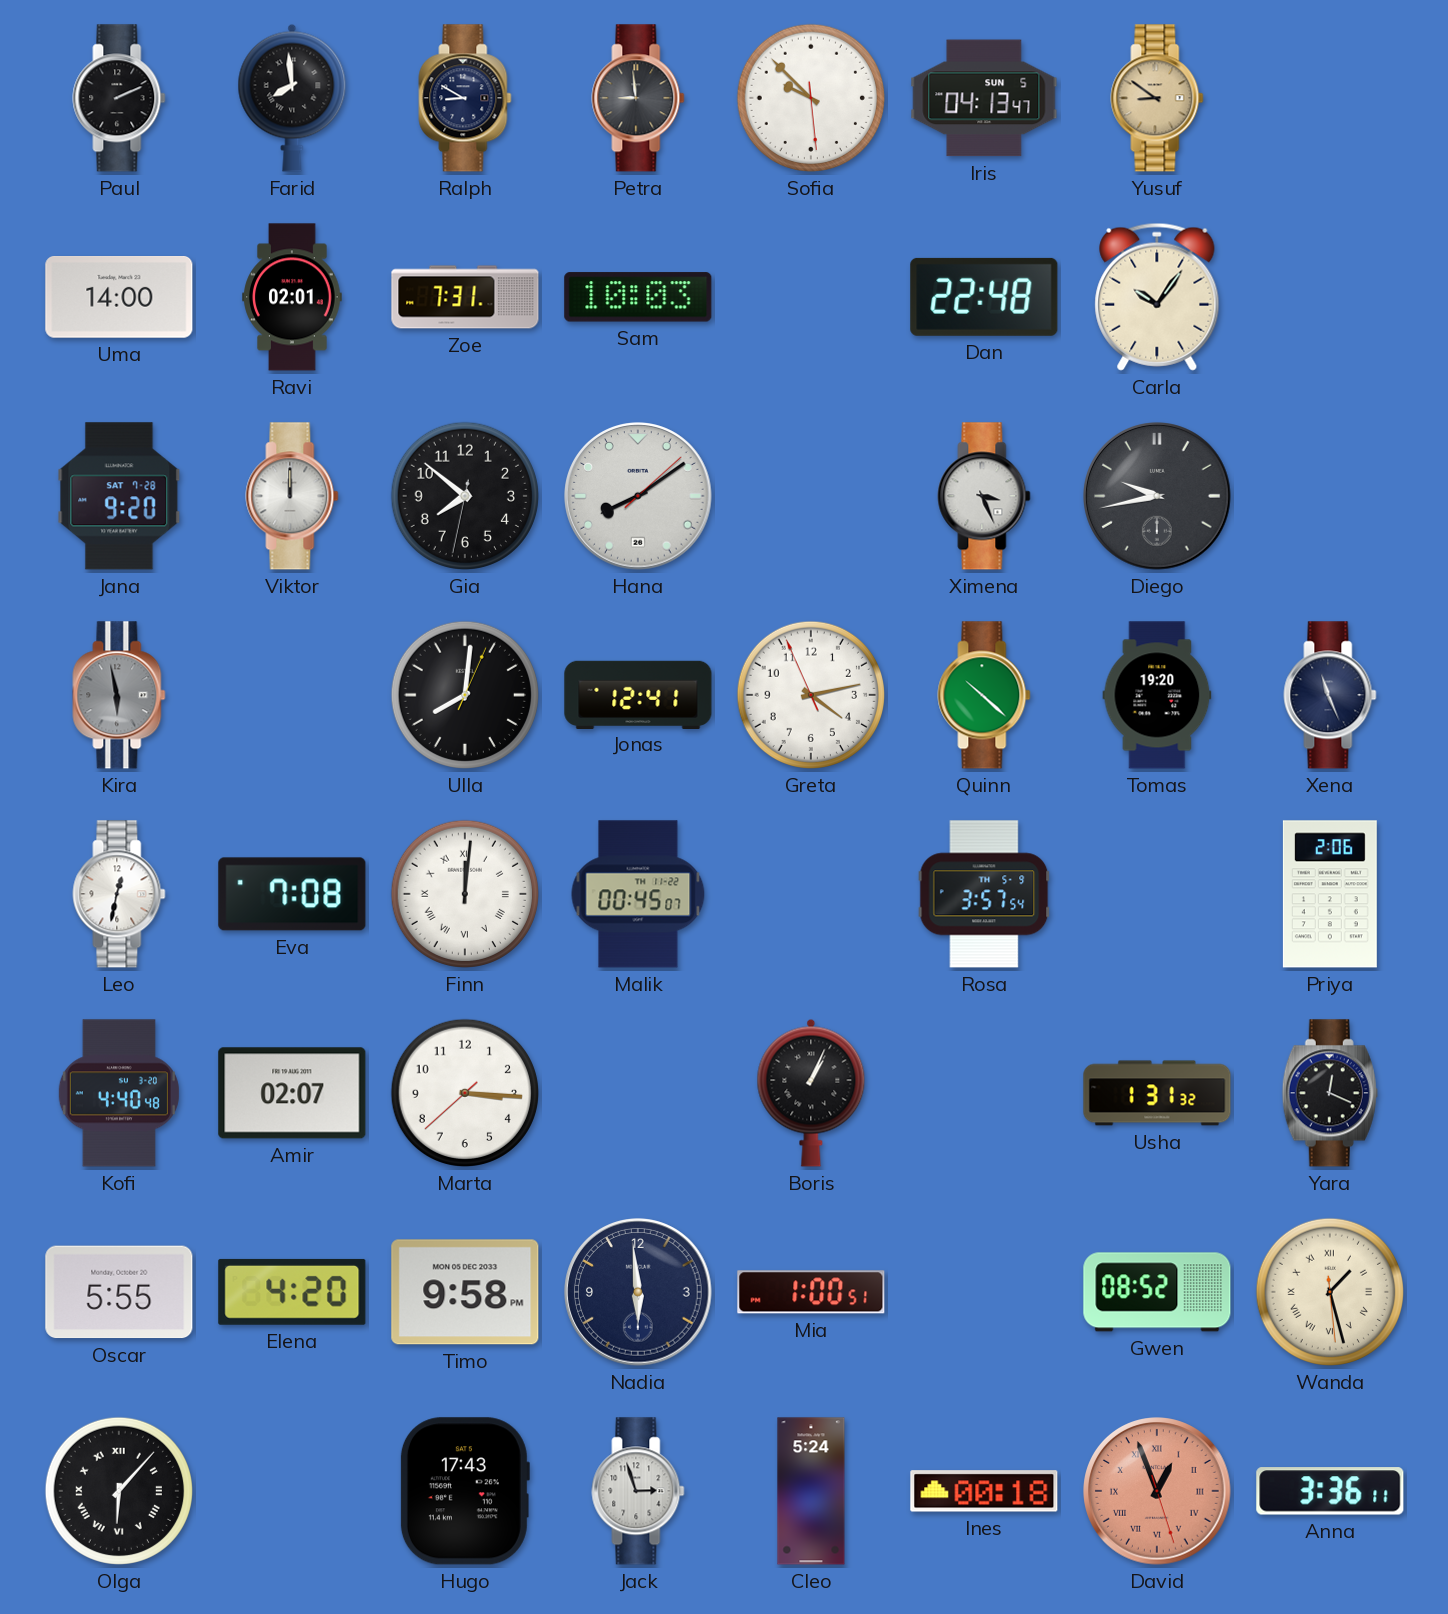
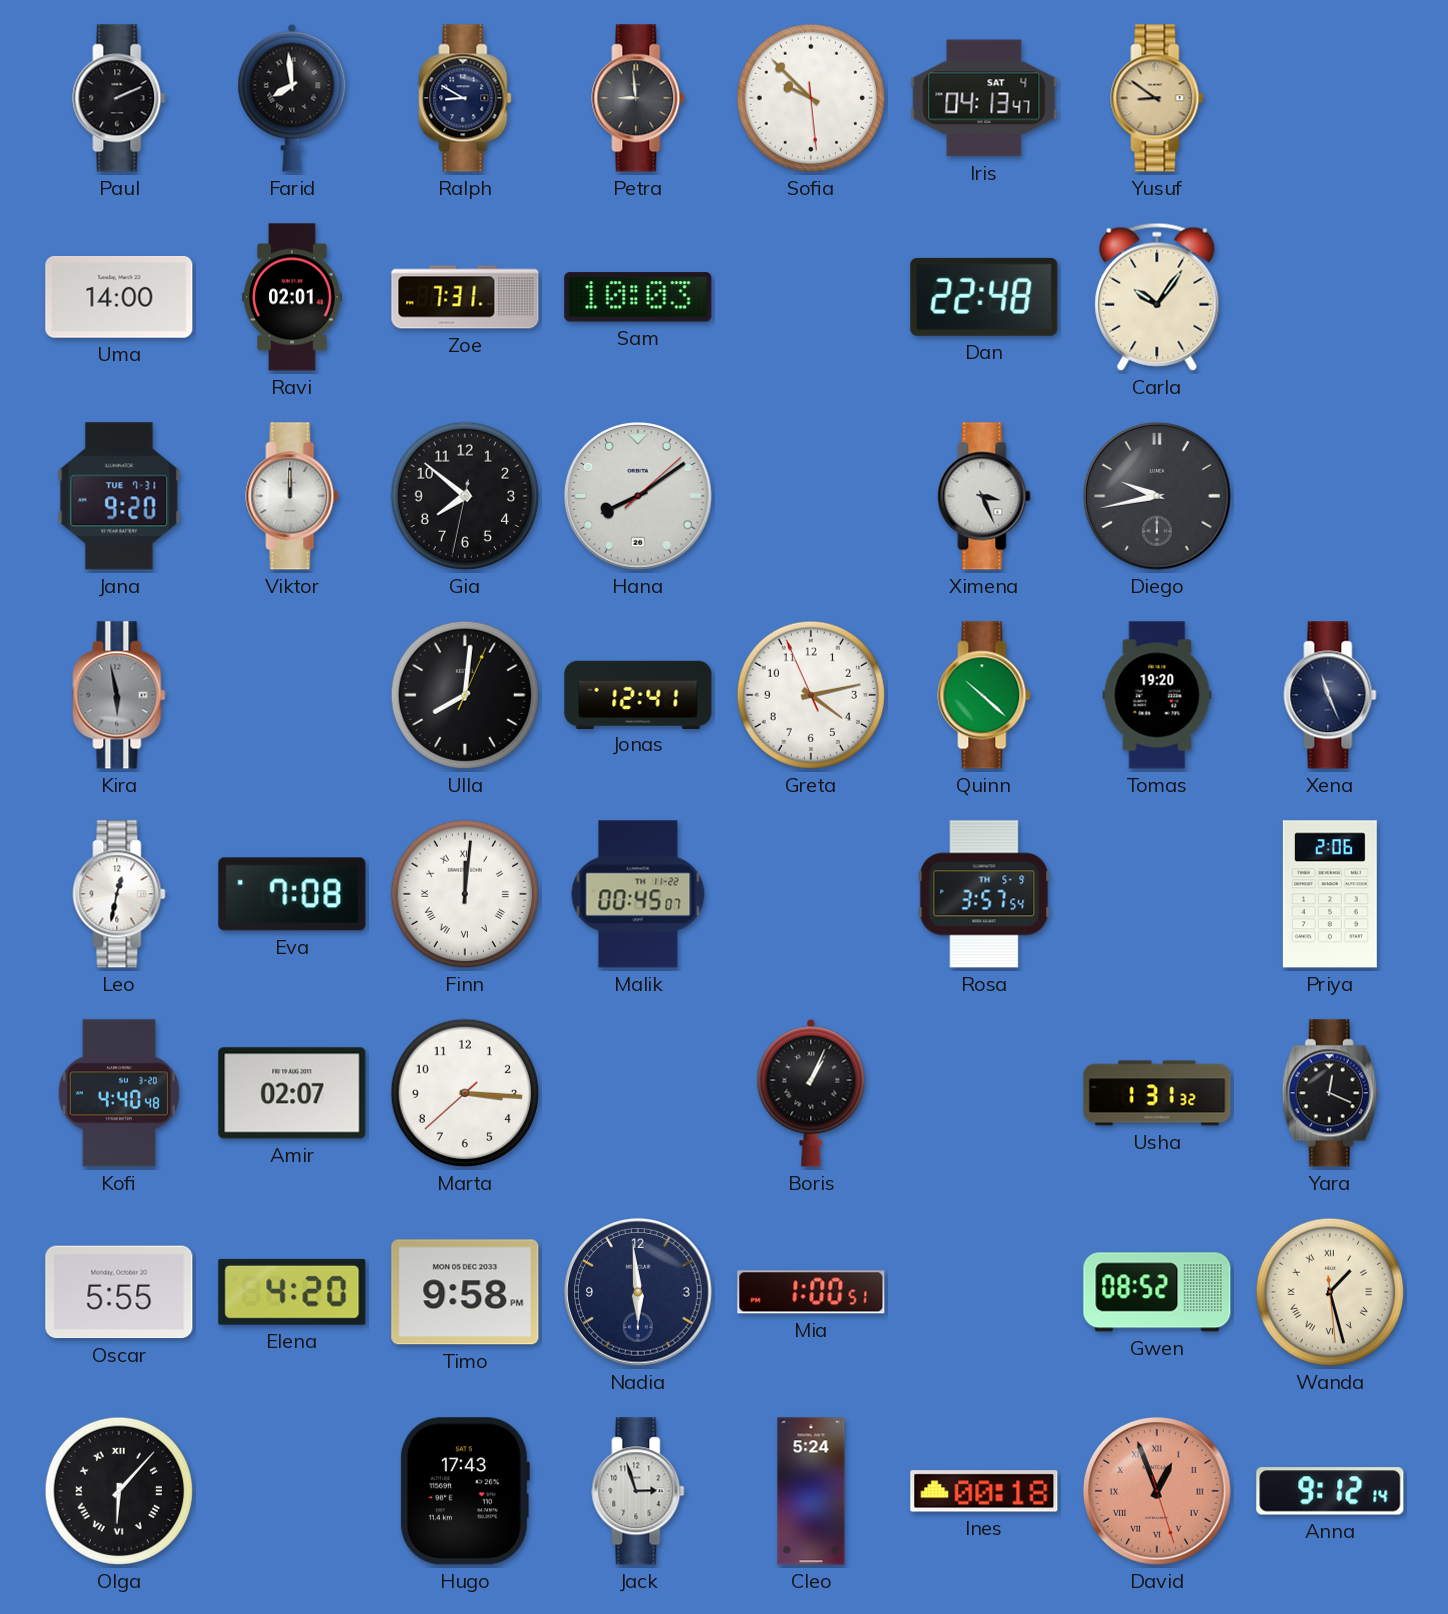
Iris date: SUN 5 -> SAT 4
Jana date: SAT 7-28 -> TUE 7-31
Anna: 3:36 -> 9:12
